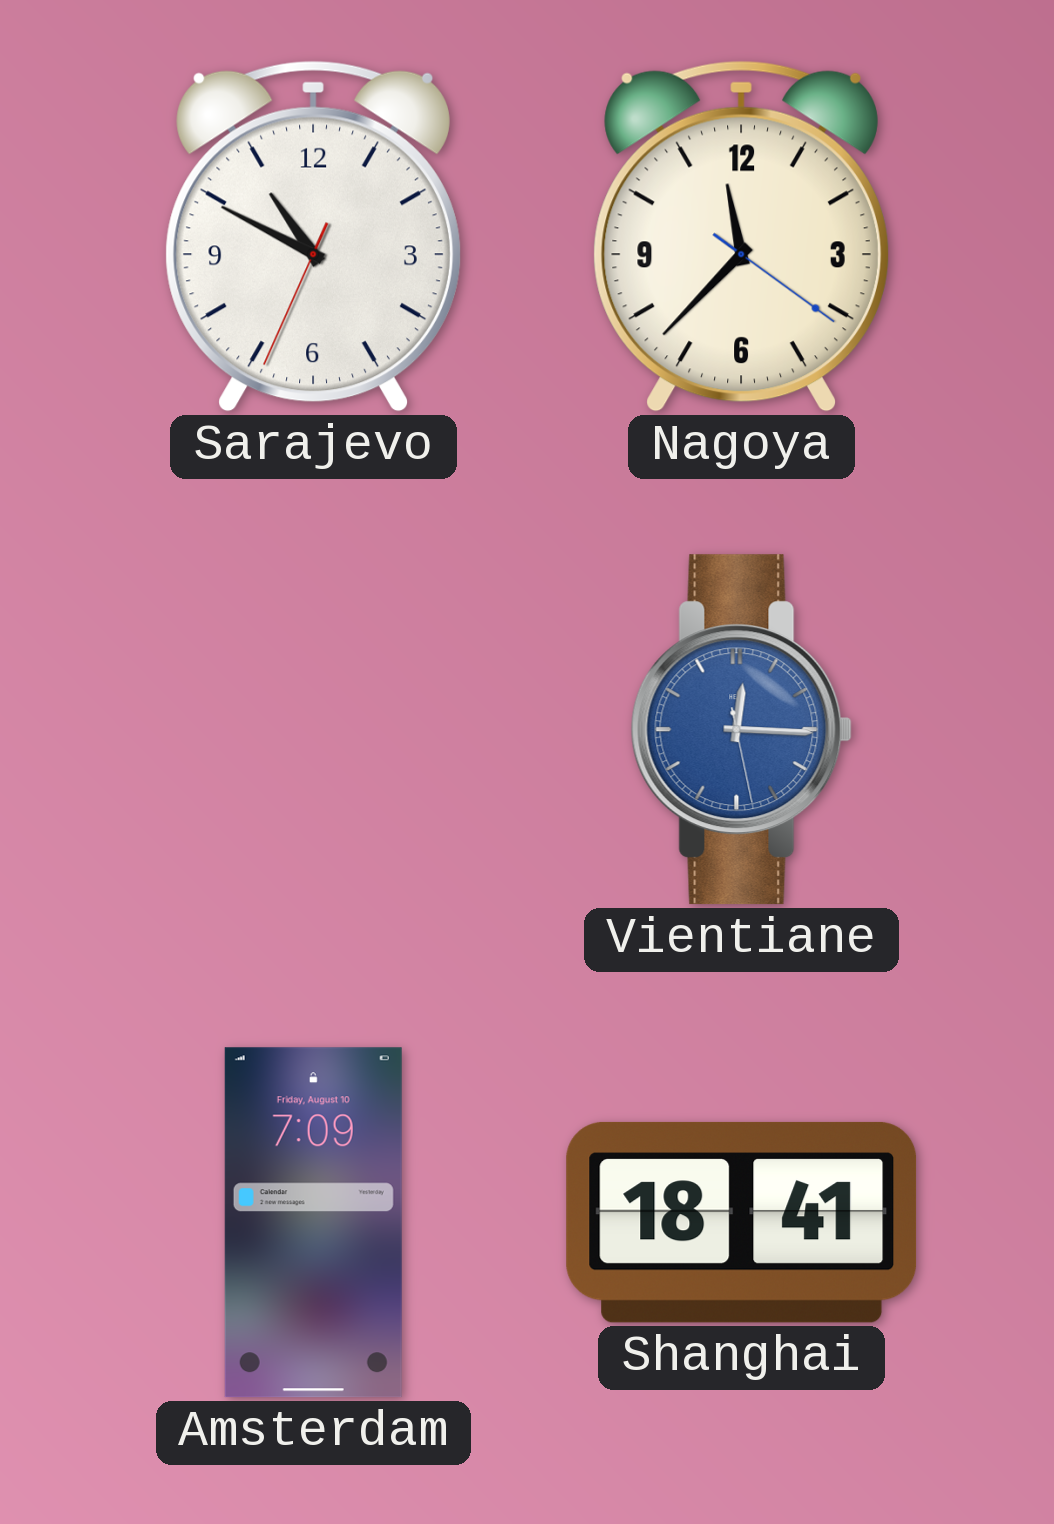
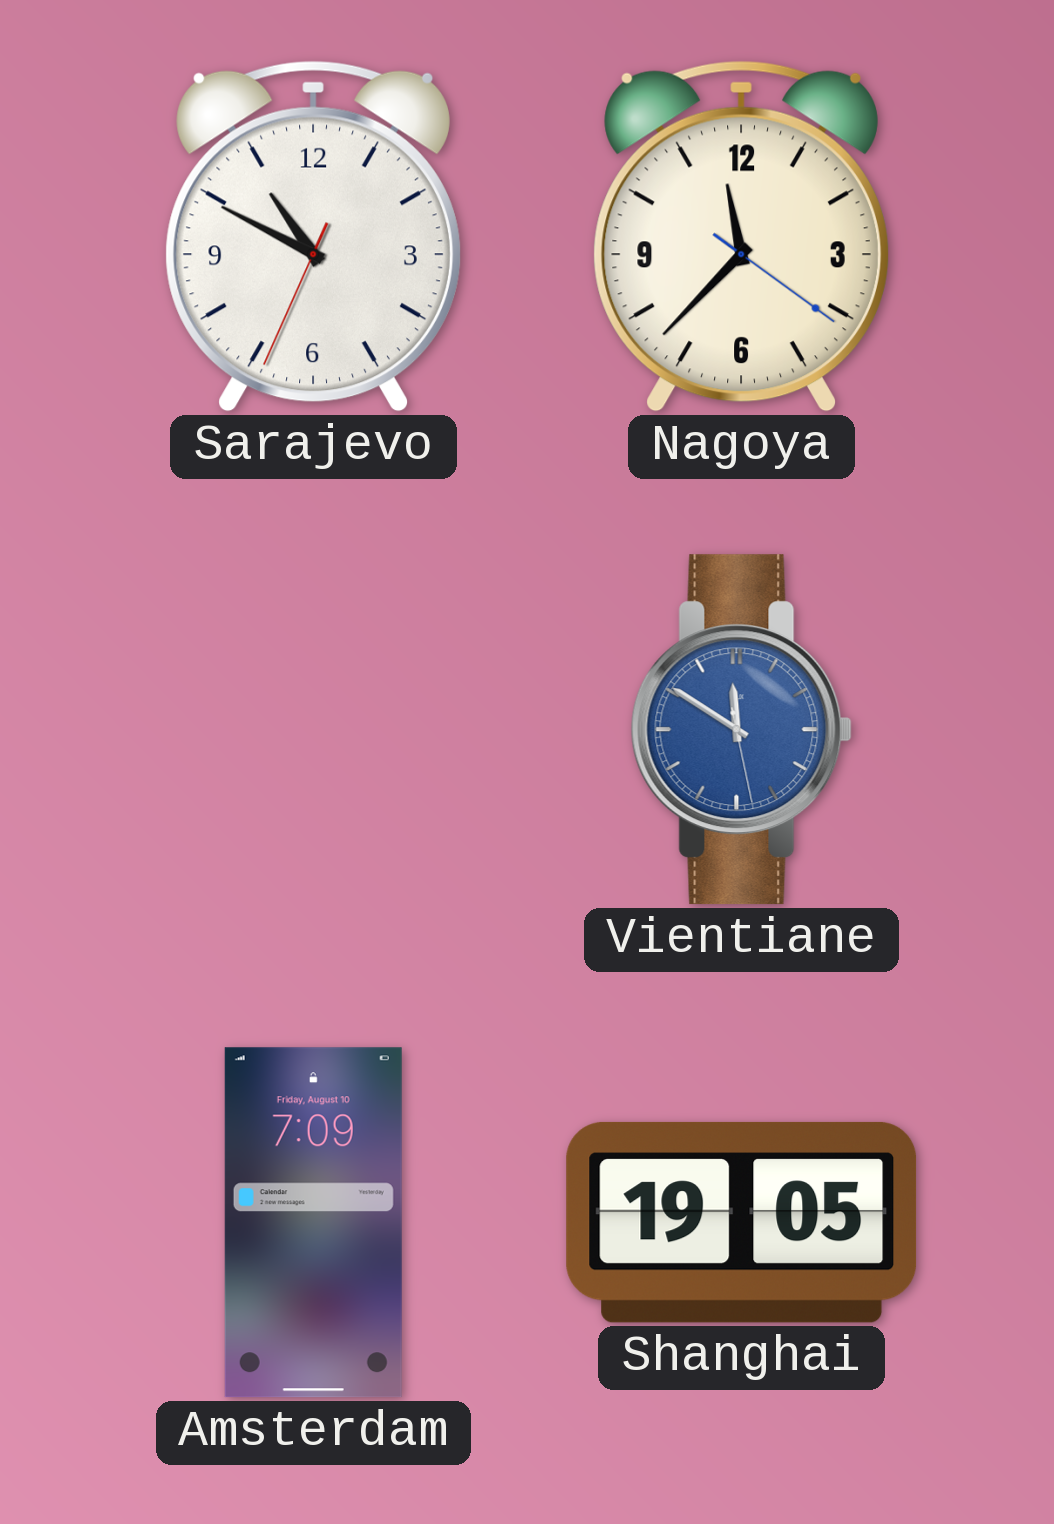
Vientiane: 12:15 -> 11:50
Shanghai: 18:41 -> 19:05
